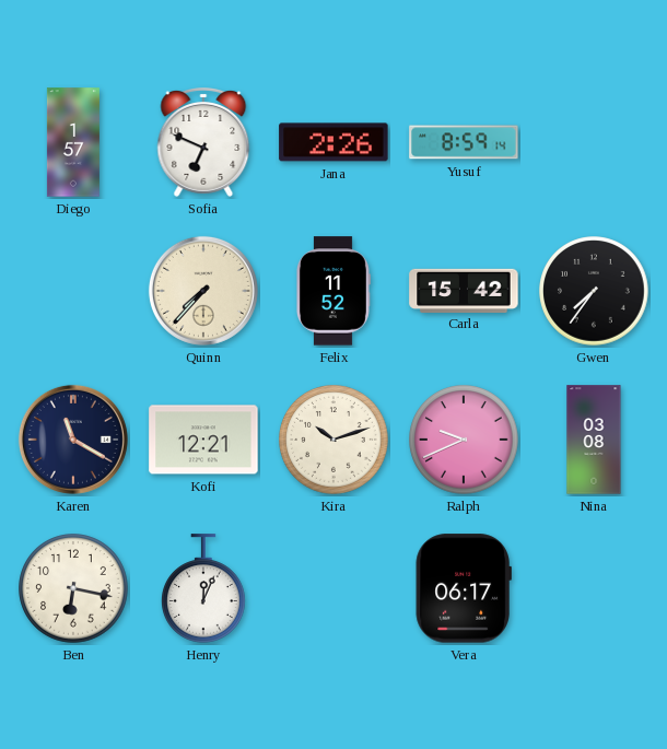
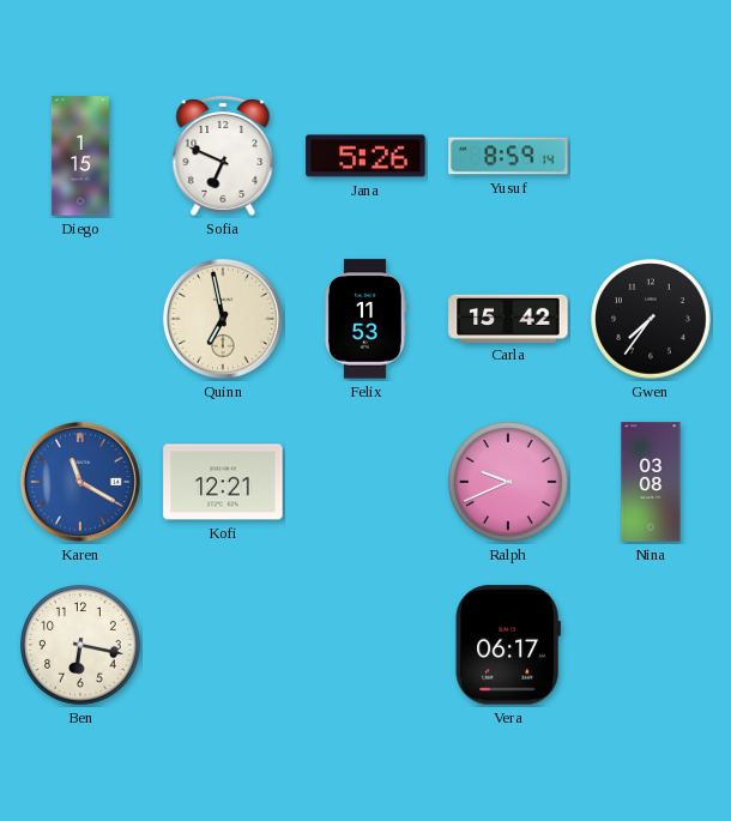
Diego: 1:57 -> 1:15
Jana: 2:26 -> 5:26
Quinn: 7:37 -> 6:58
Felix: 11:52 -> 11:53
Karen dial: navy -> blue
Kira: 10:12 -> none
Henry: 12:04 -> none
